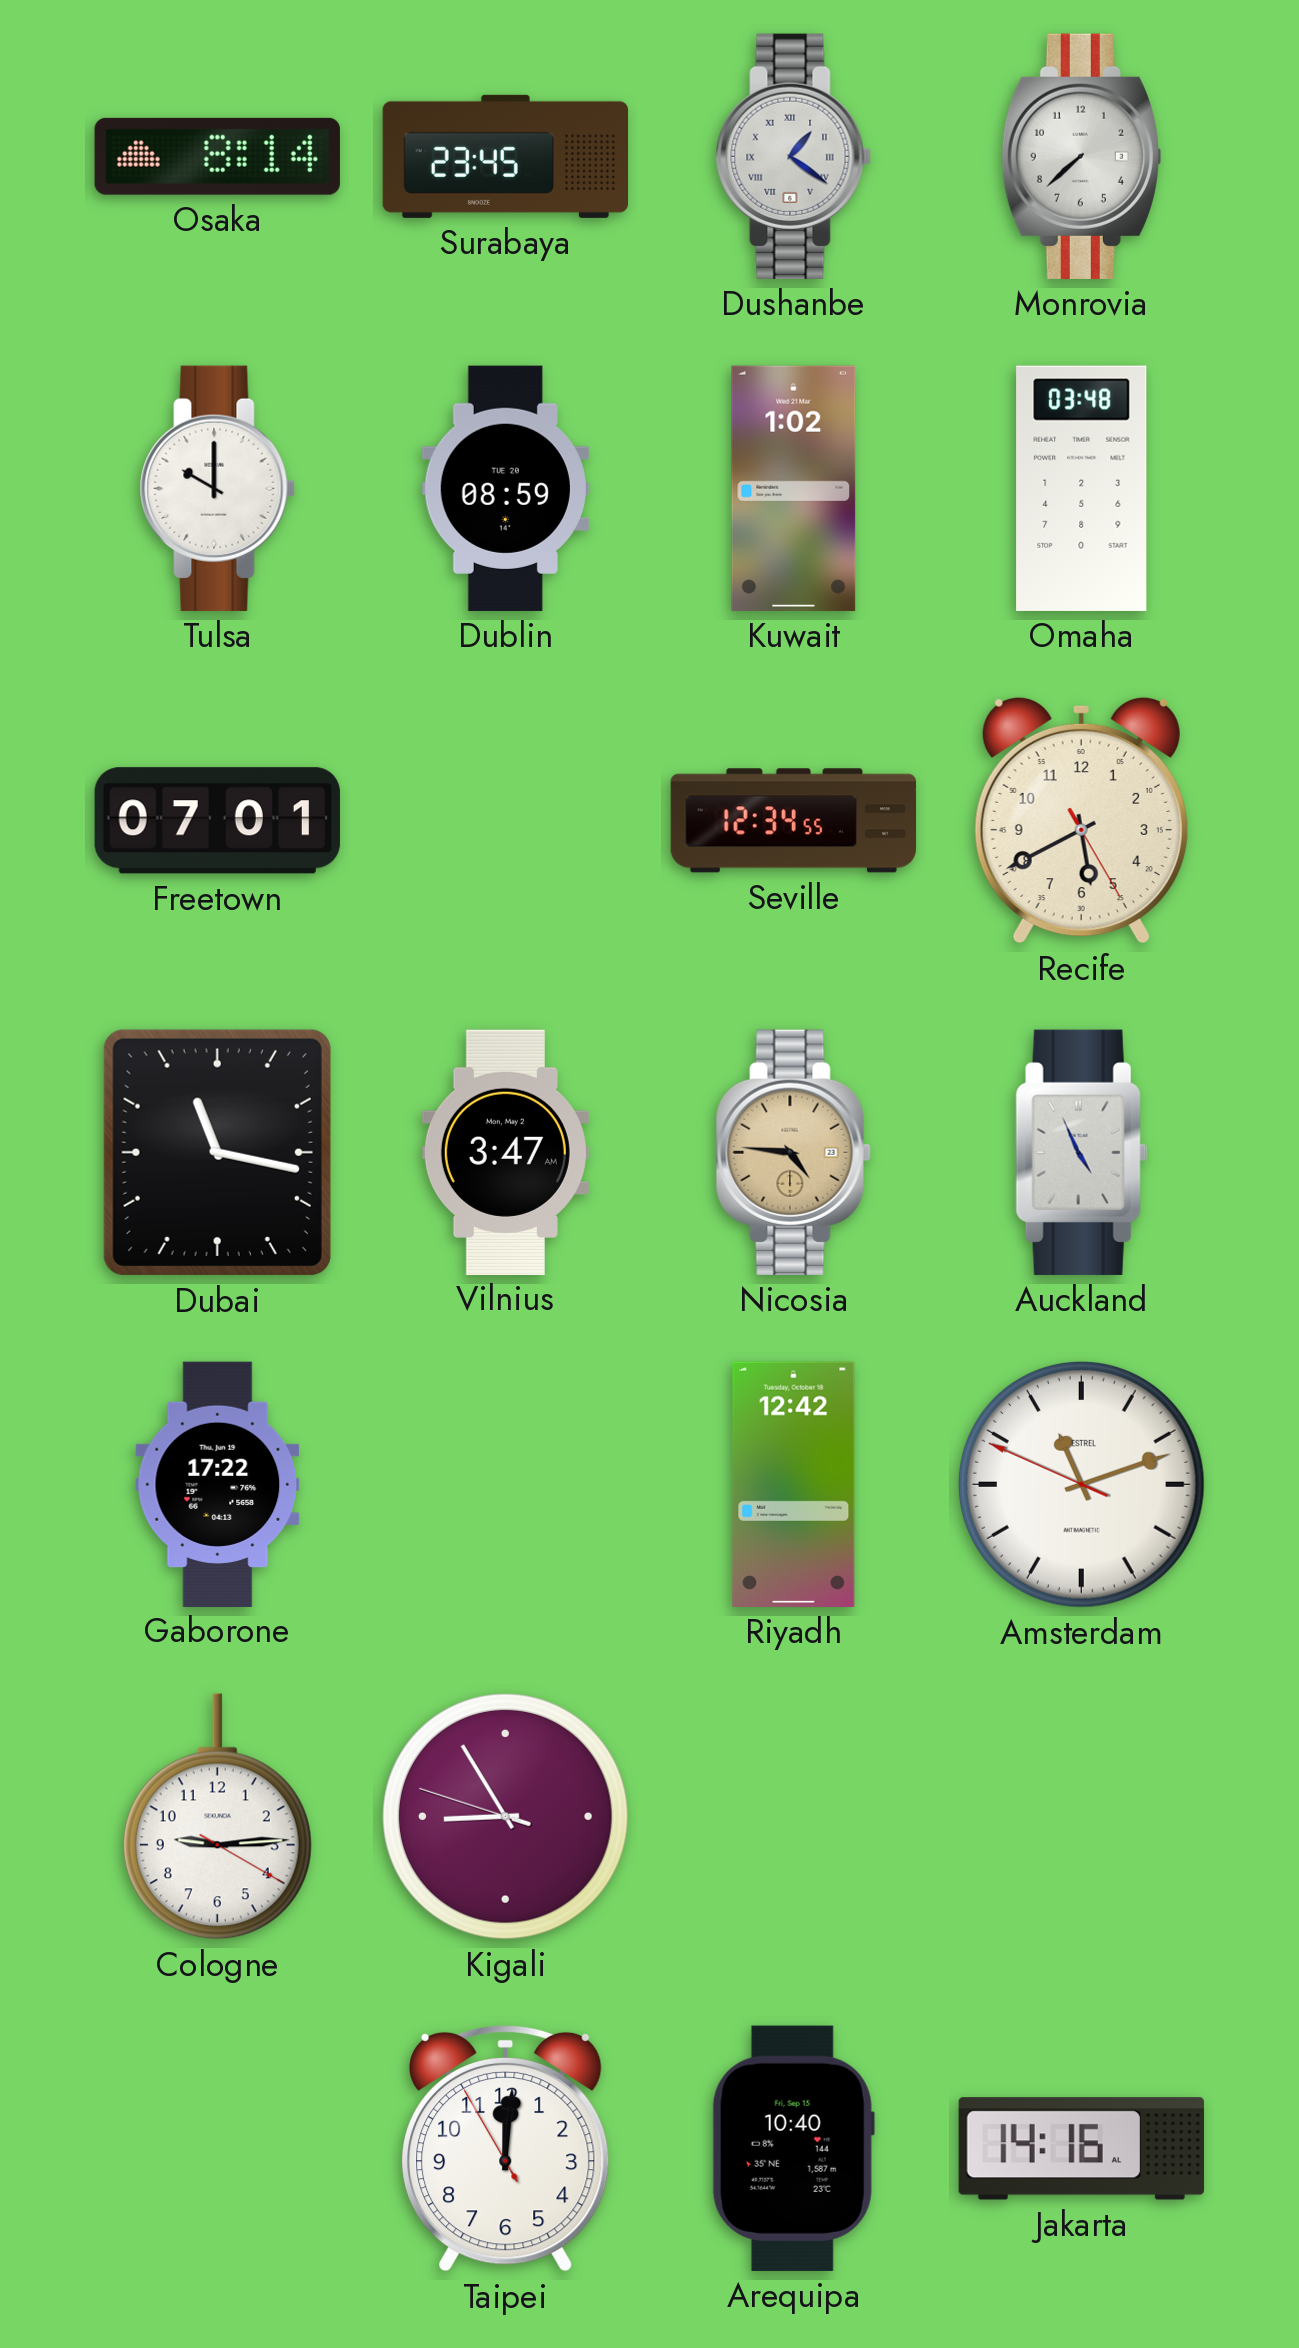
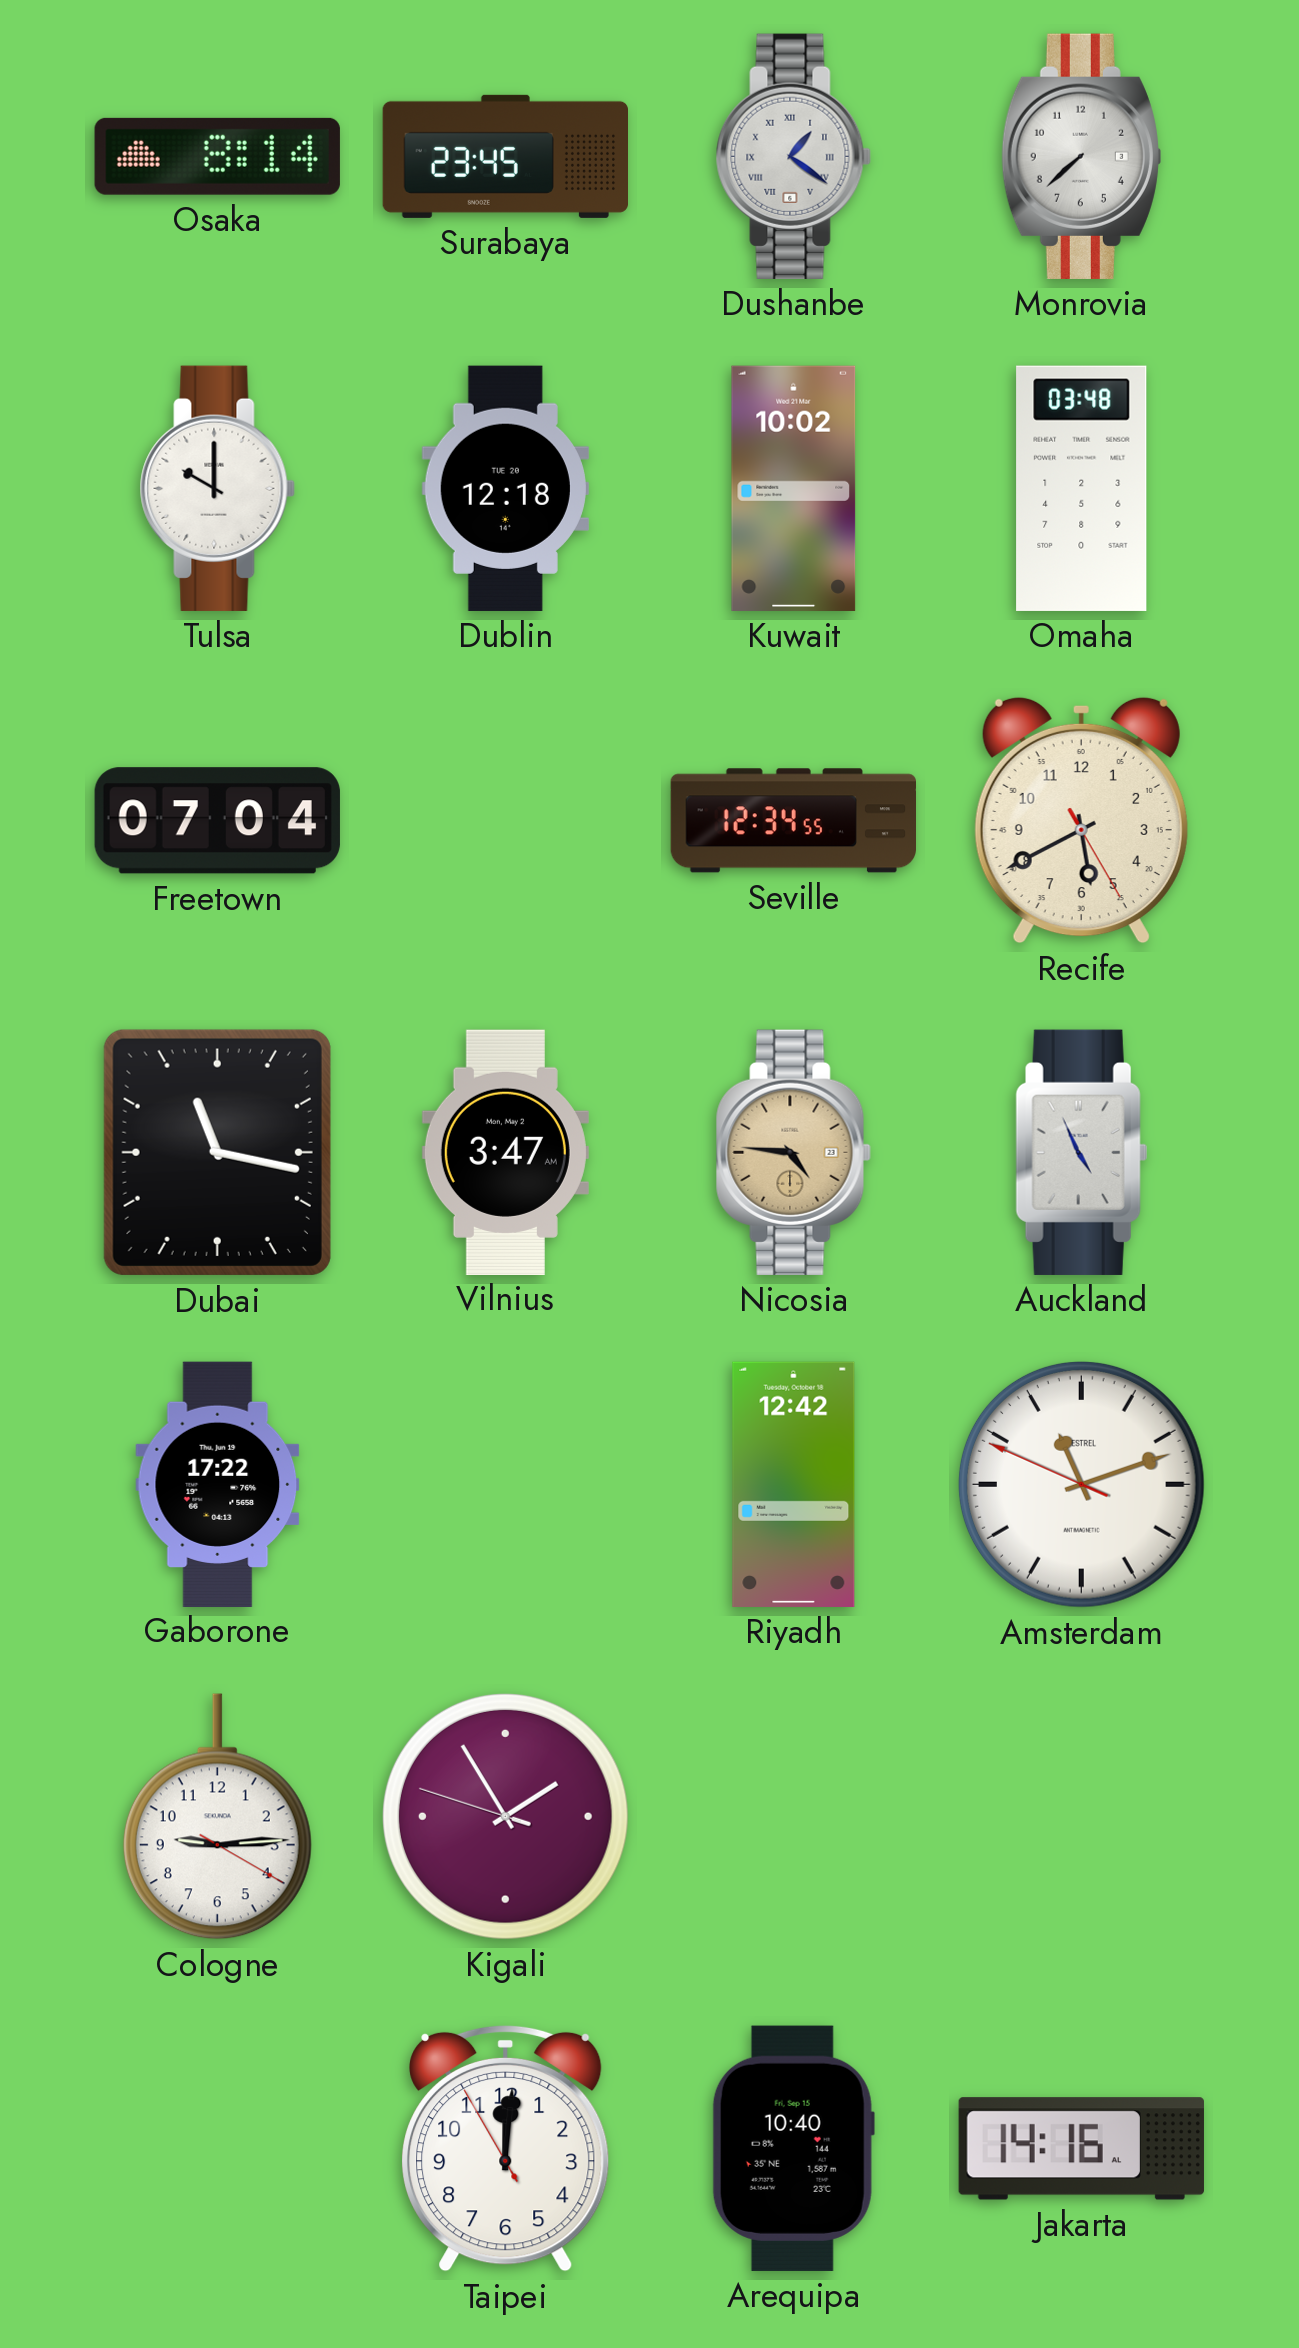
Dublin: 08:59 -> 12:18
Kuwait: 1:02 -> 10:02
Freetown: 07:01 -> 07:04
Kigali: 8:54 -> 1:54
